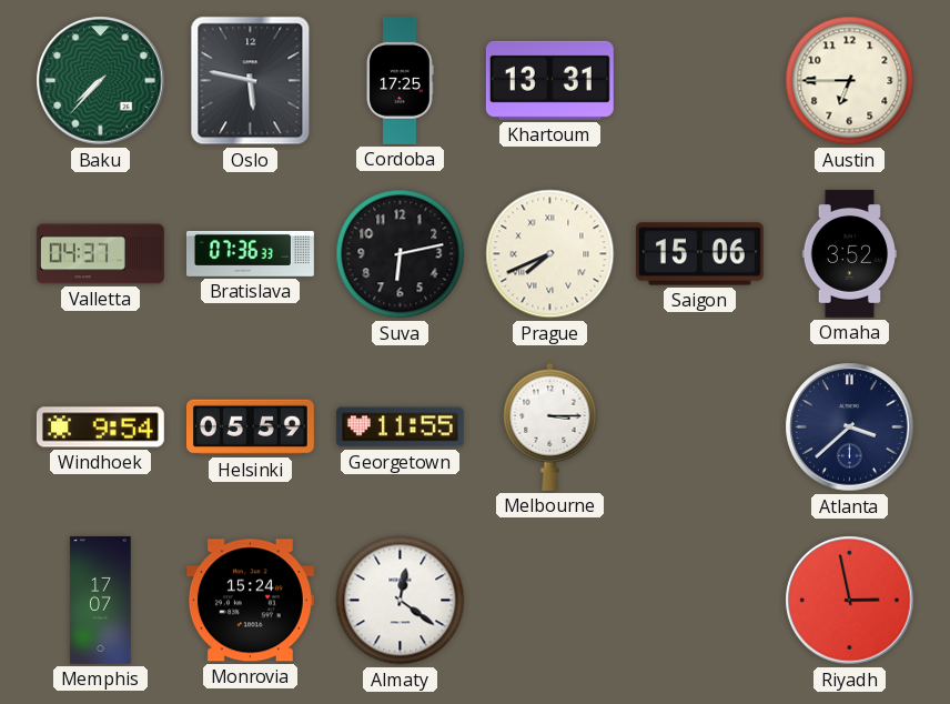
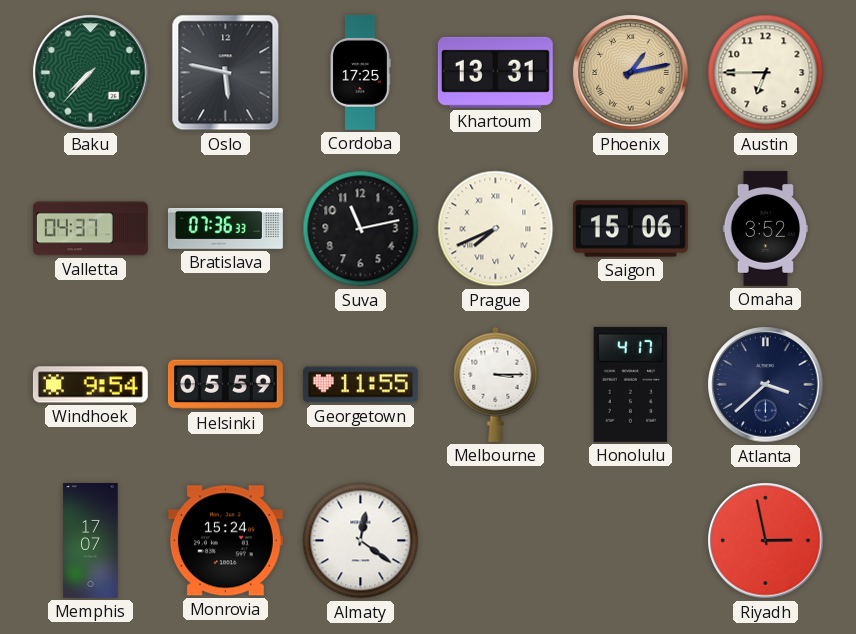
Phoenix: none -> 1:13
Suva: 6:13 -> 11:13
Honolulu: none -> 4:17
